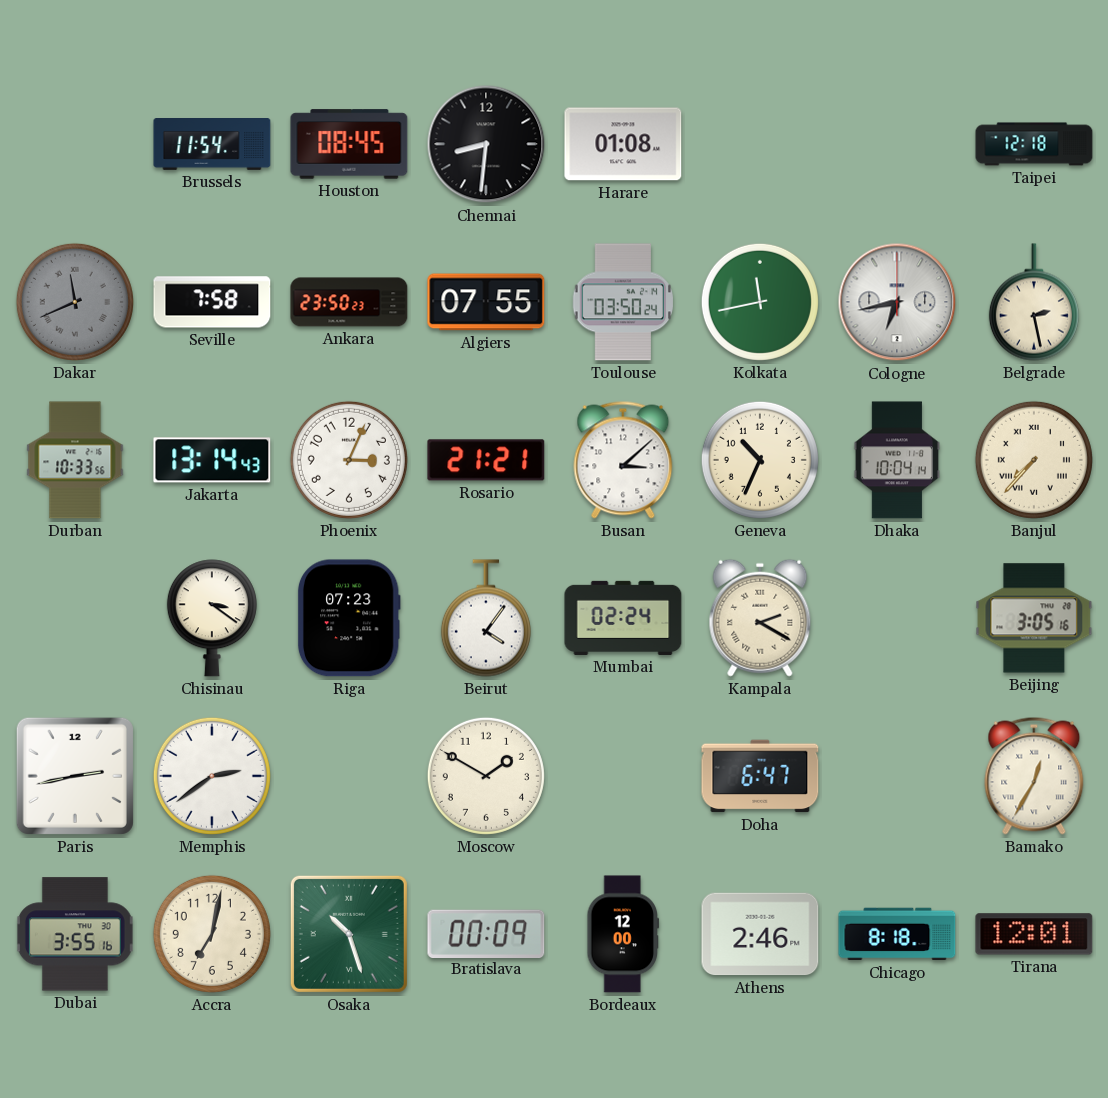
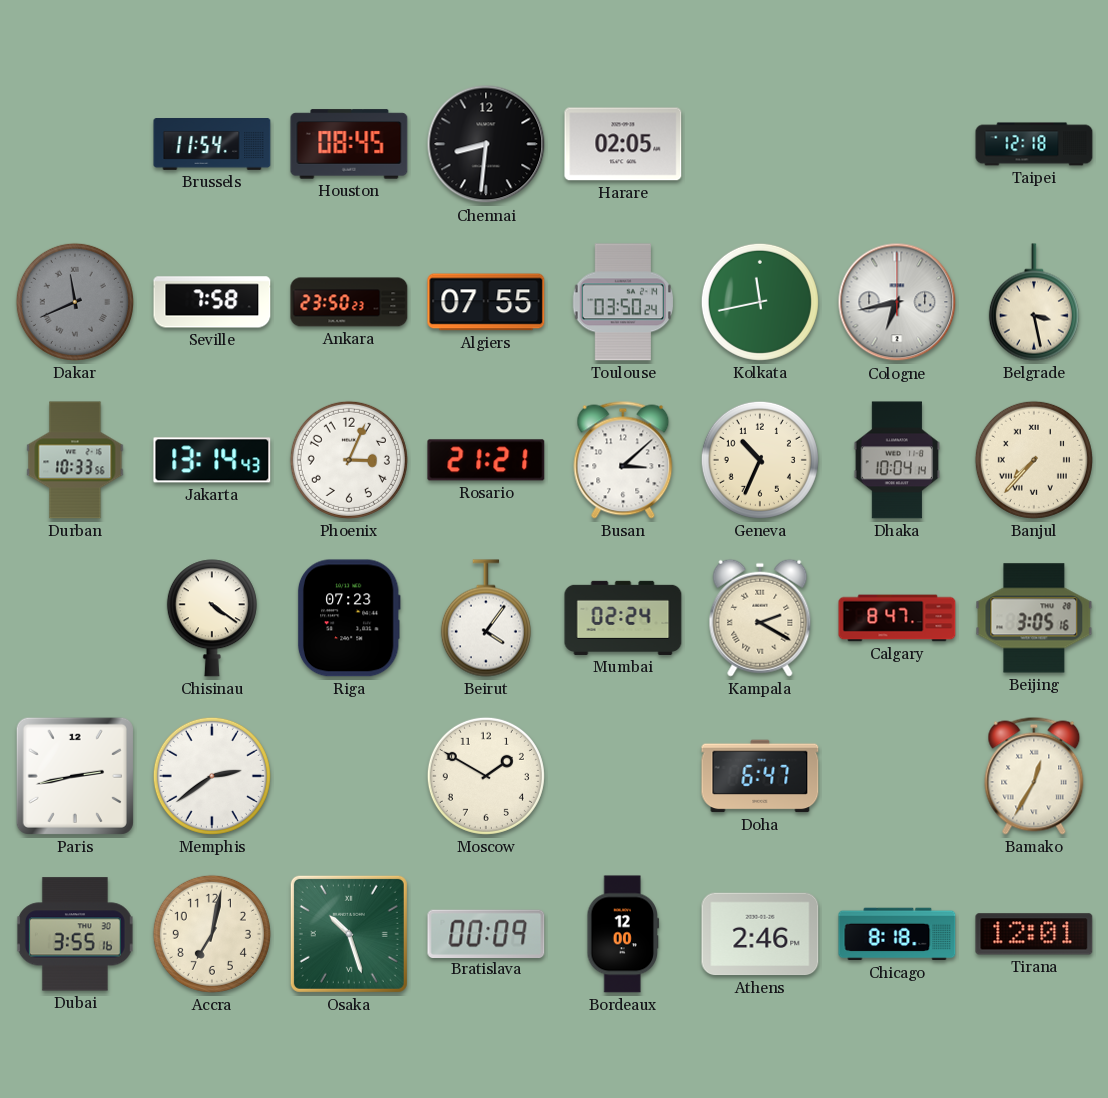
Harare: 01:08 -> 02:05
Belgrade: 2:28 -> 3:28
Chisinau: 3:21 -> 4:21
Calgary: none -> 8:47
